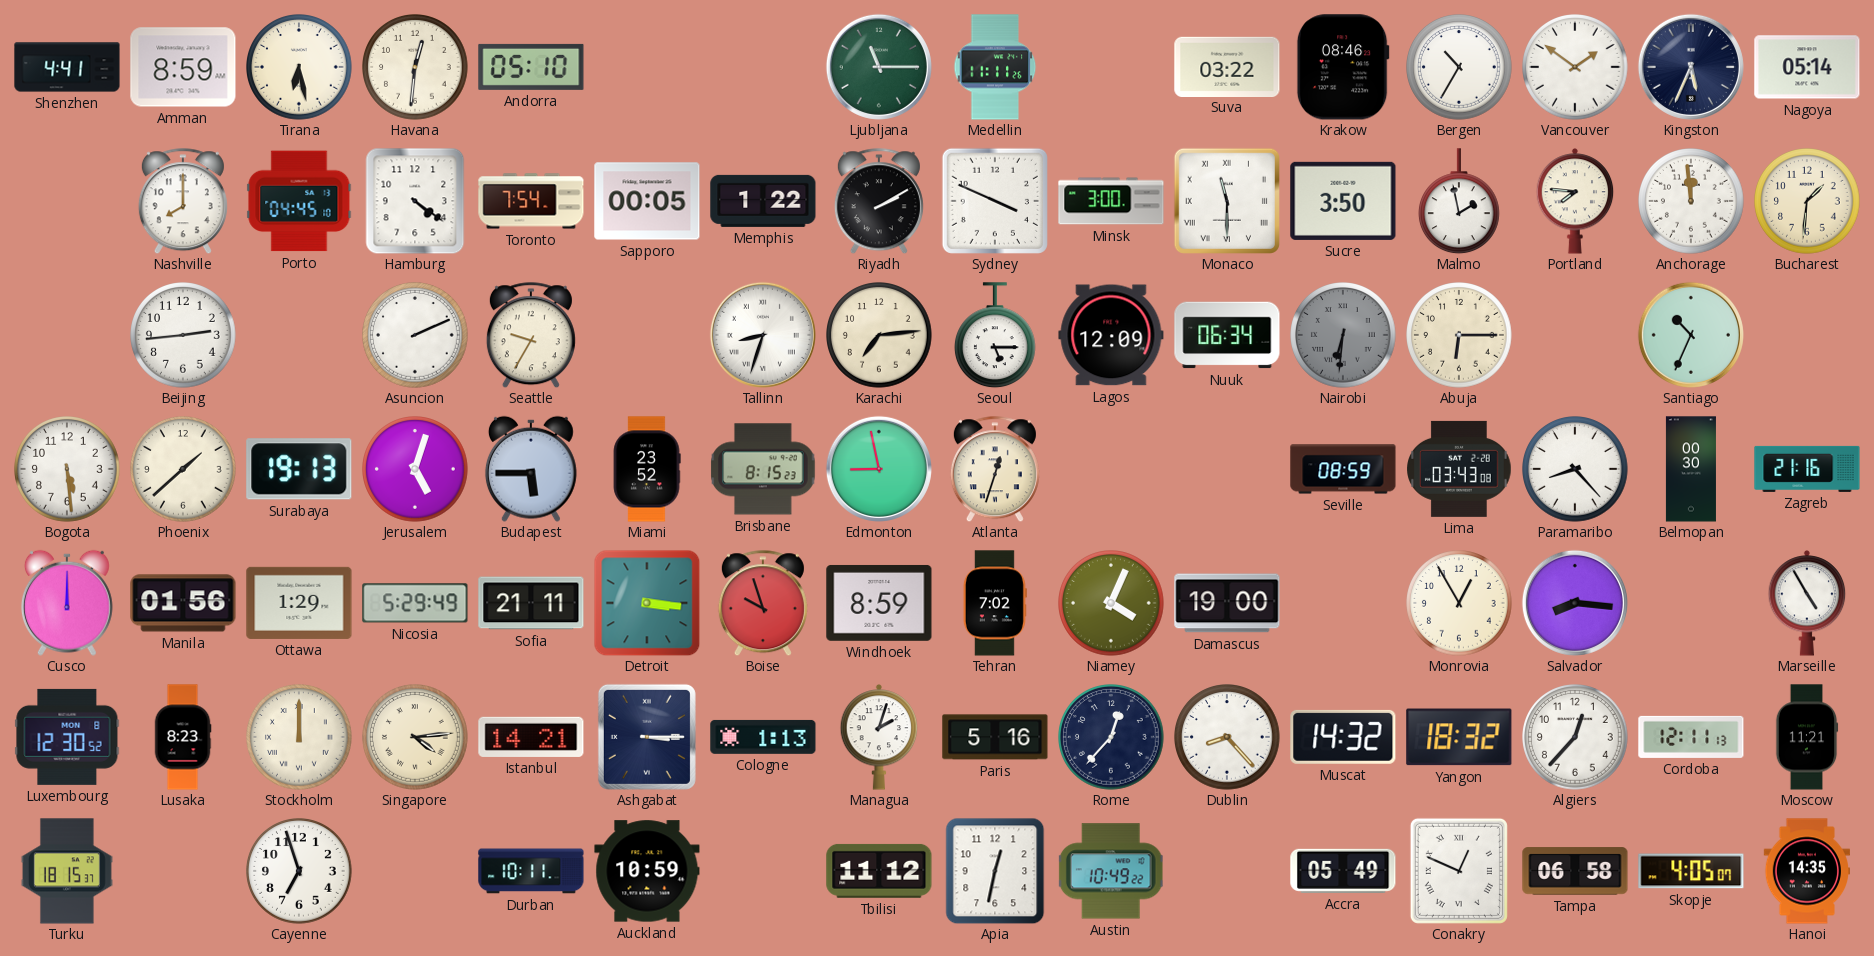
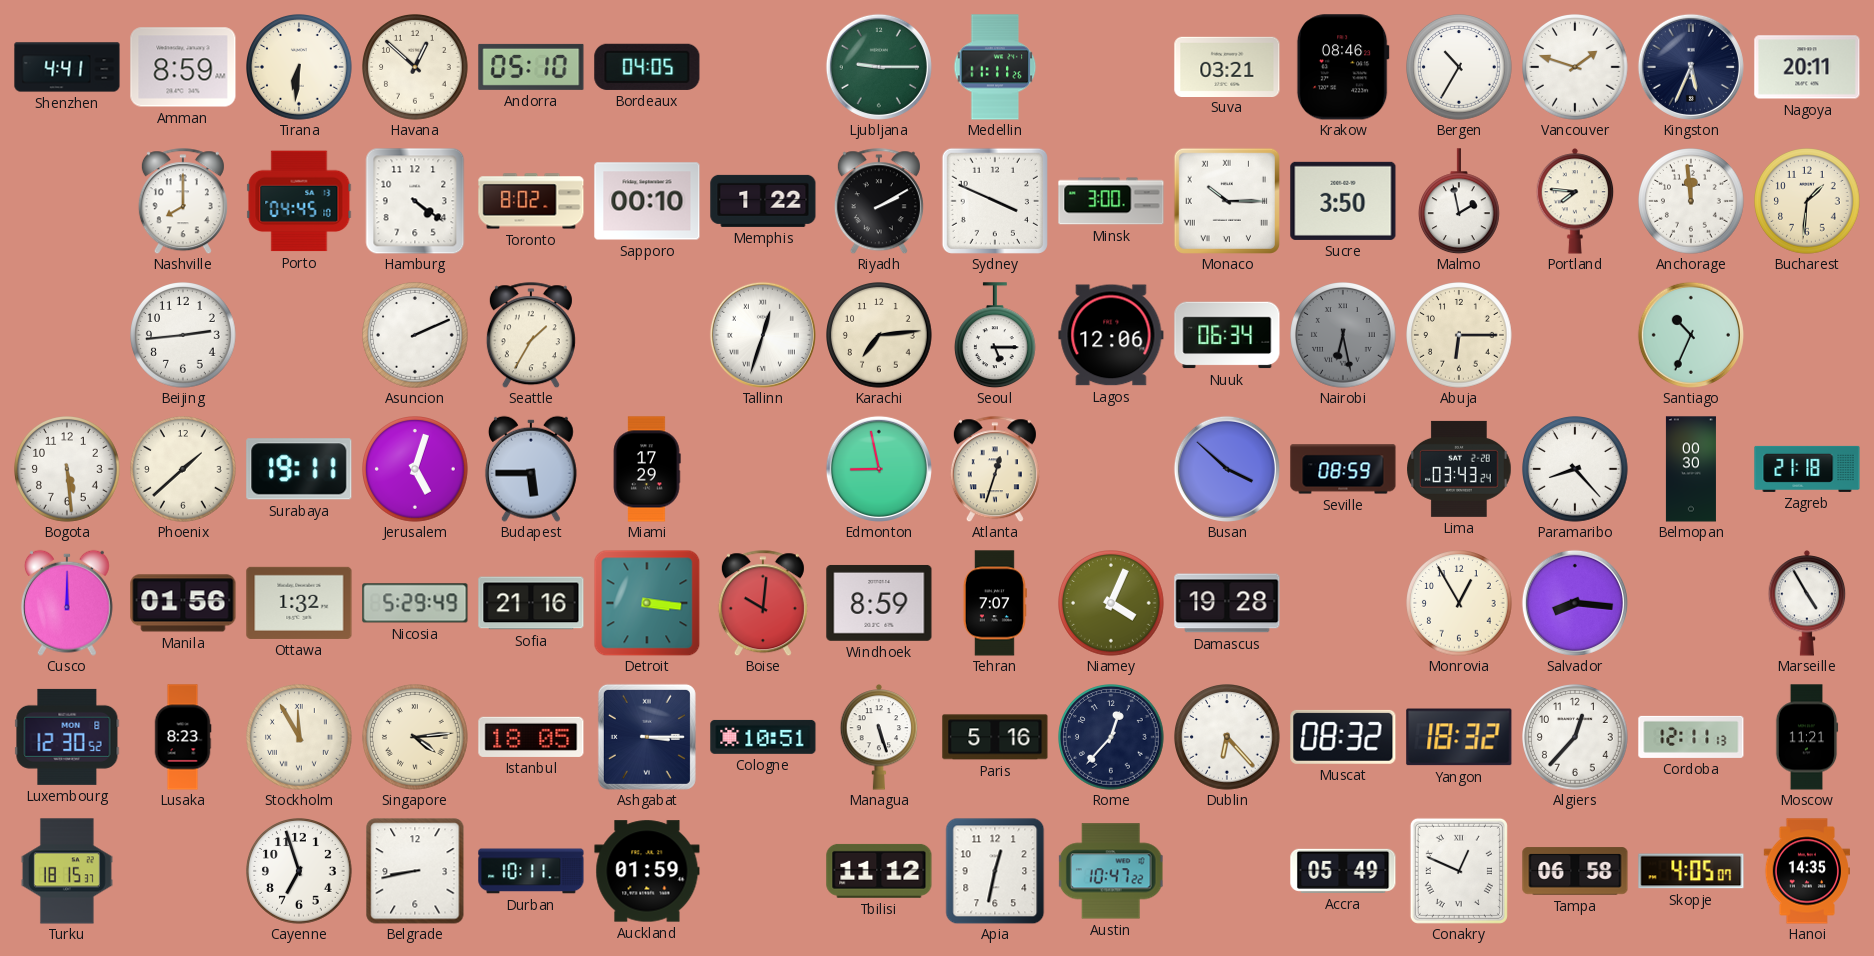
Tirana: 6:28 -> 6:31
Havana: 12:31 -> 12:52
Bordeaux: none -> 04:05
Ljubljana: 11:15 -> 9:15
Suva: 03:22 -> 03:21
Vancouver: 1:51 -> 1:48
Nagoya: 05:14 -> 20:11
Toronto: 7:54 -> 8:02
Sapporo: 00:05 -> 00:10
Monaco: 11:30 -> 10:15
Seattle: 9:35 -> 1:35
Tallinn: 8:33 -> 12:33
Lagos: 12:09 -> 12:06
Nairobi: 6:31 -> 6:28
Surabaya: 19:13 -> 19:11
Miami: 23:52 -> 17:29
Brisbane: 8:15 -> none
Busan: none -> 3:52
Lima: 03:43:08 -> 03:43:24
Zagreb: 21:16 -> 21:18
Ottawa: 1:29 -> 1:32
Sofia: 21:11 -> 21:16
Boise: 9:57 -> 10:01
Tehran: 7:02 -> 7:07
Damascus: 19:00 -> 19:28
Stockholm: 12:00 -> 11:55
Istanbul: 14:21 -> 18:05
Cologne: 1:13 -> 10:51
Managua: 2:03 -> 5:27
Dublin: 8:23 -> 6:23
Muscat: 14:32 -> 08:32
Belgrade: none -> 8:43
Auckland: 10:59 -> 01:59
Austin: 10:49 -> 10:47
